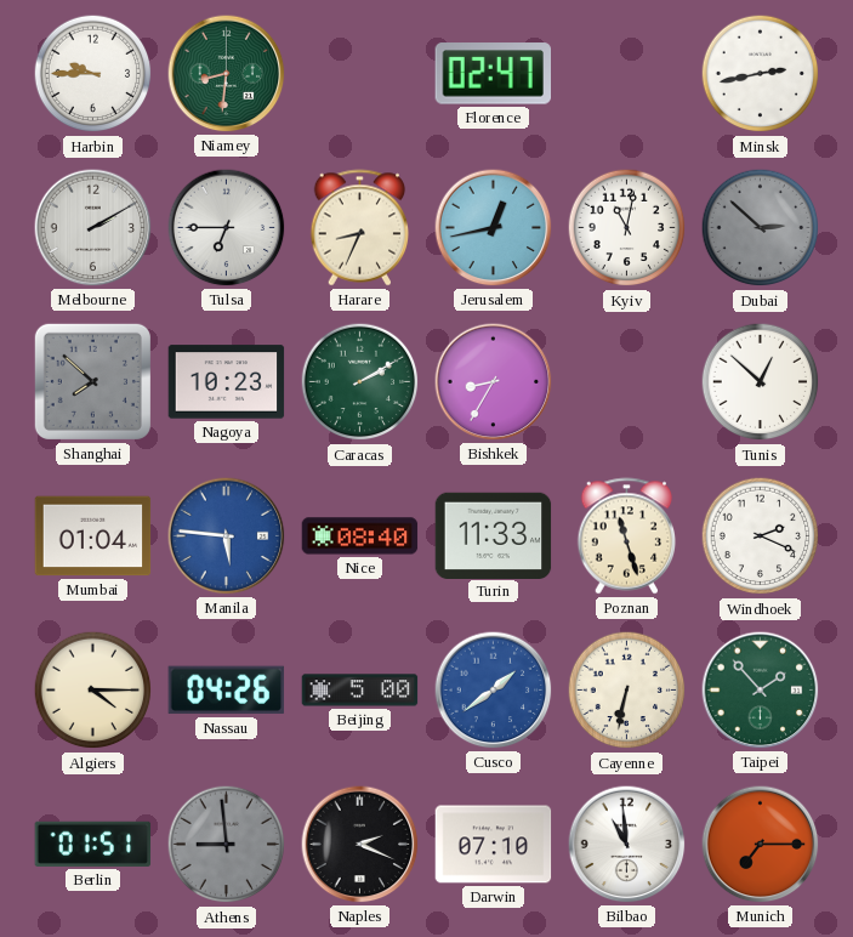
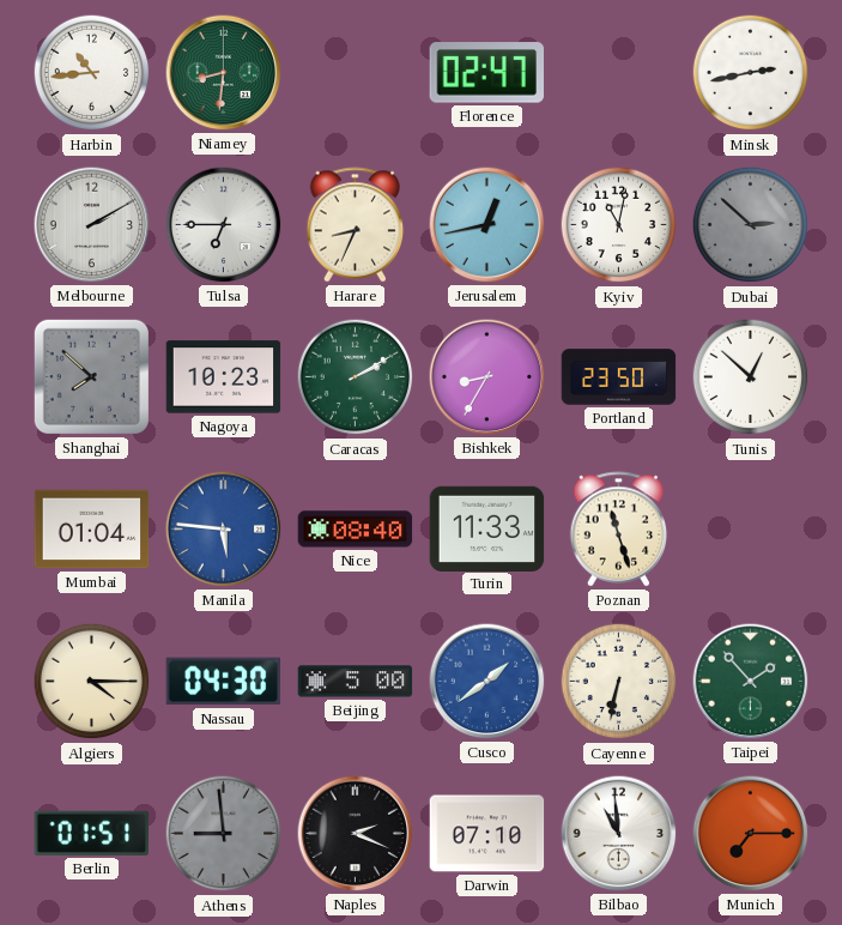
Harbin: 9:45 -> 10:44
Portland: none -> 23:50
Windhoek: 2:19 -> none
Nassau: 04:26 -> 04:30
